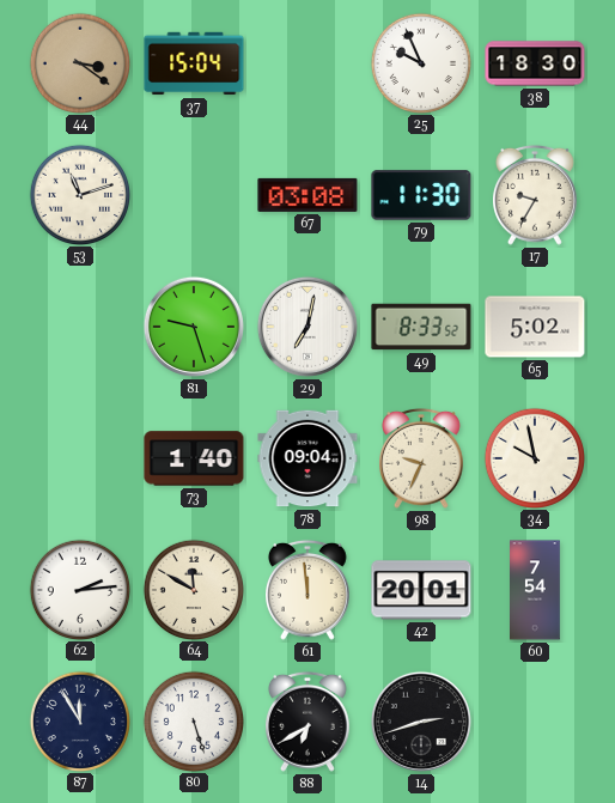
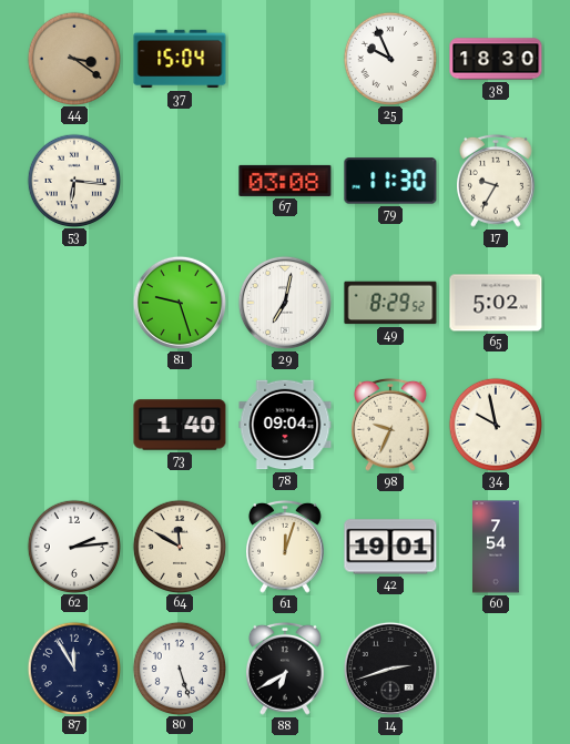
53: 11:12 -> 6:16
49: 8:33 -> 8:29
61: 11:59 -> 12:03
42: 20:01 -> 19:01
